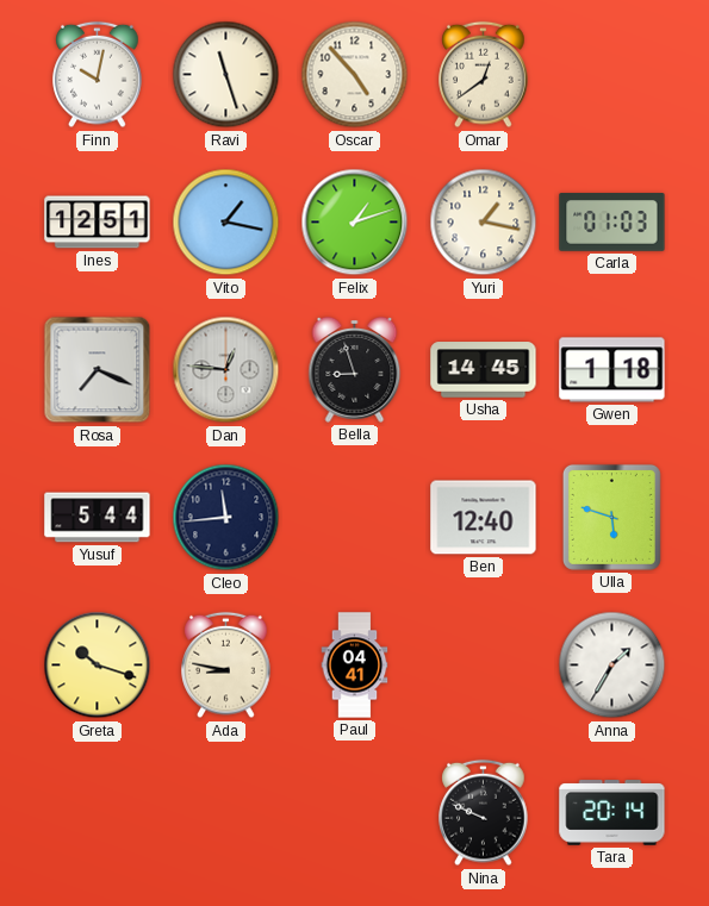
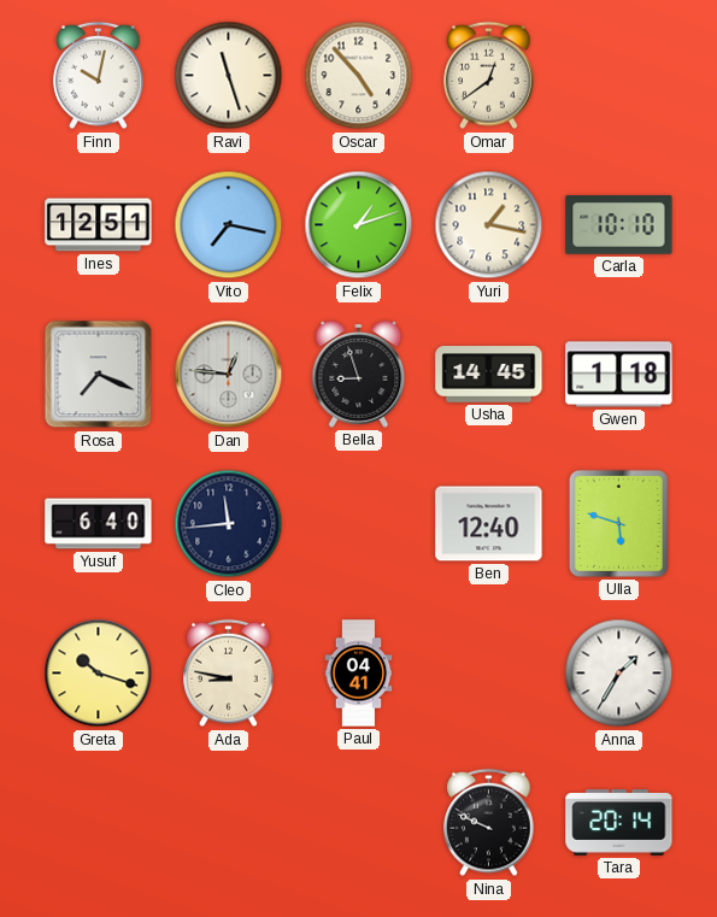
Vito: 1:17 -> 7:17
Carla: 01:03 -> 10:10
Yusuf: 5:44 -> 6:40
